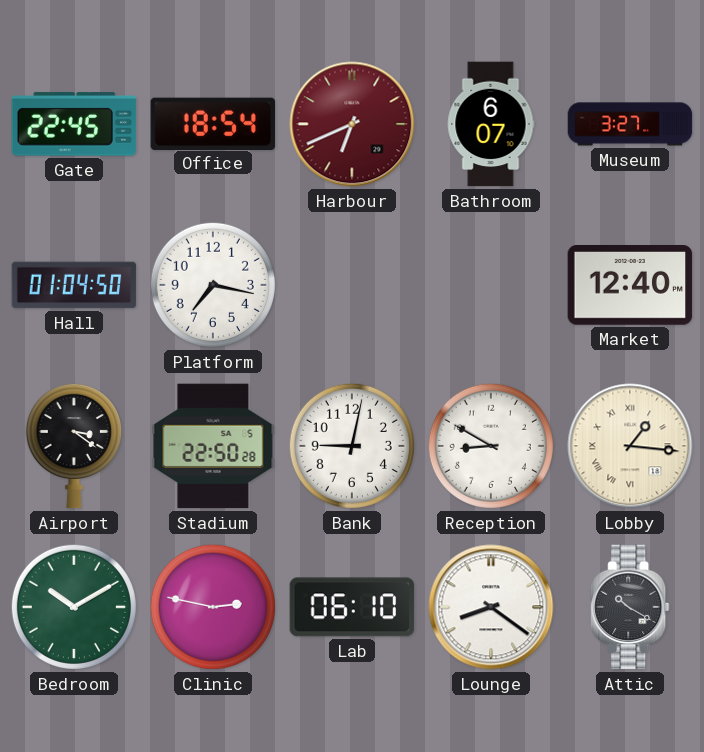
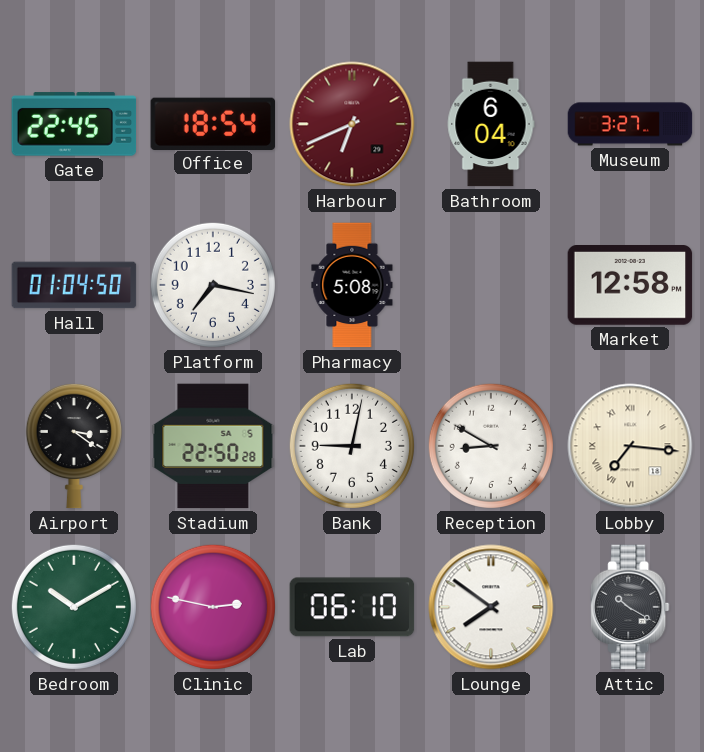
Bathroom: 6:07 -> 6:04
Pharmacy: none -> 5:08
Market: 12:40 -> 12:58
Lobby: 1:16 -> 7:16
Lounge: 8:21 -> 7:51
